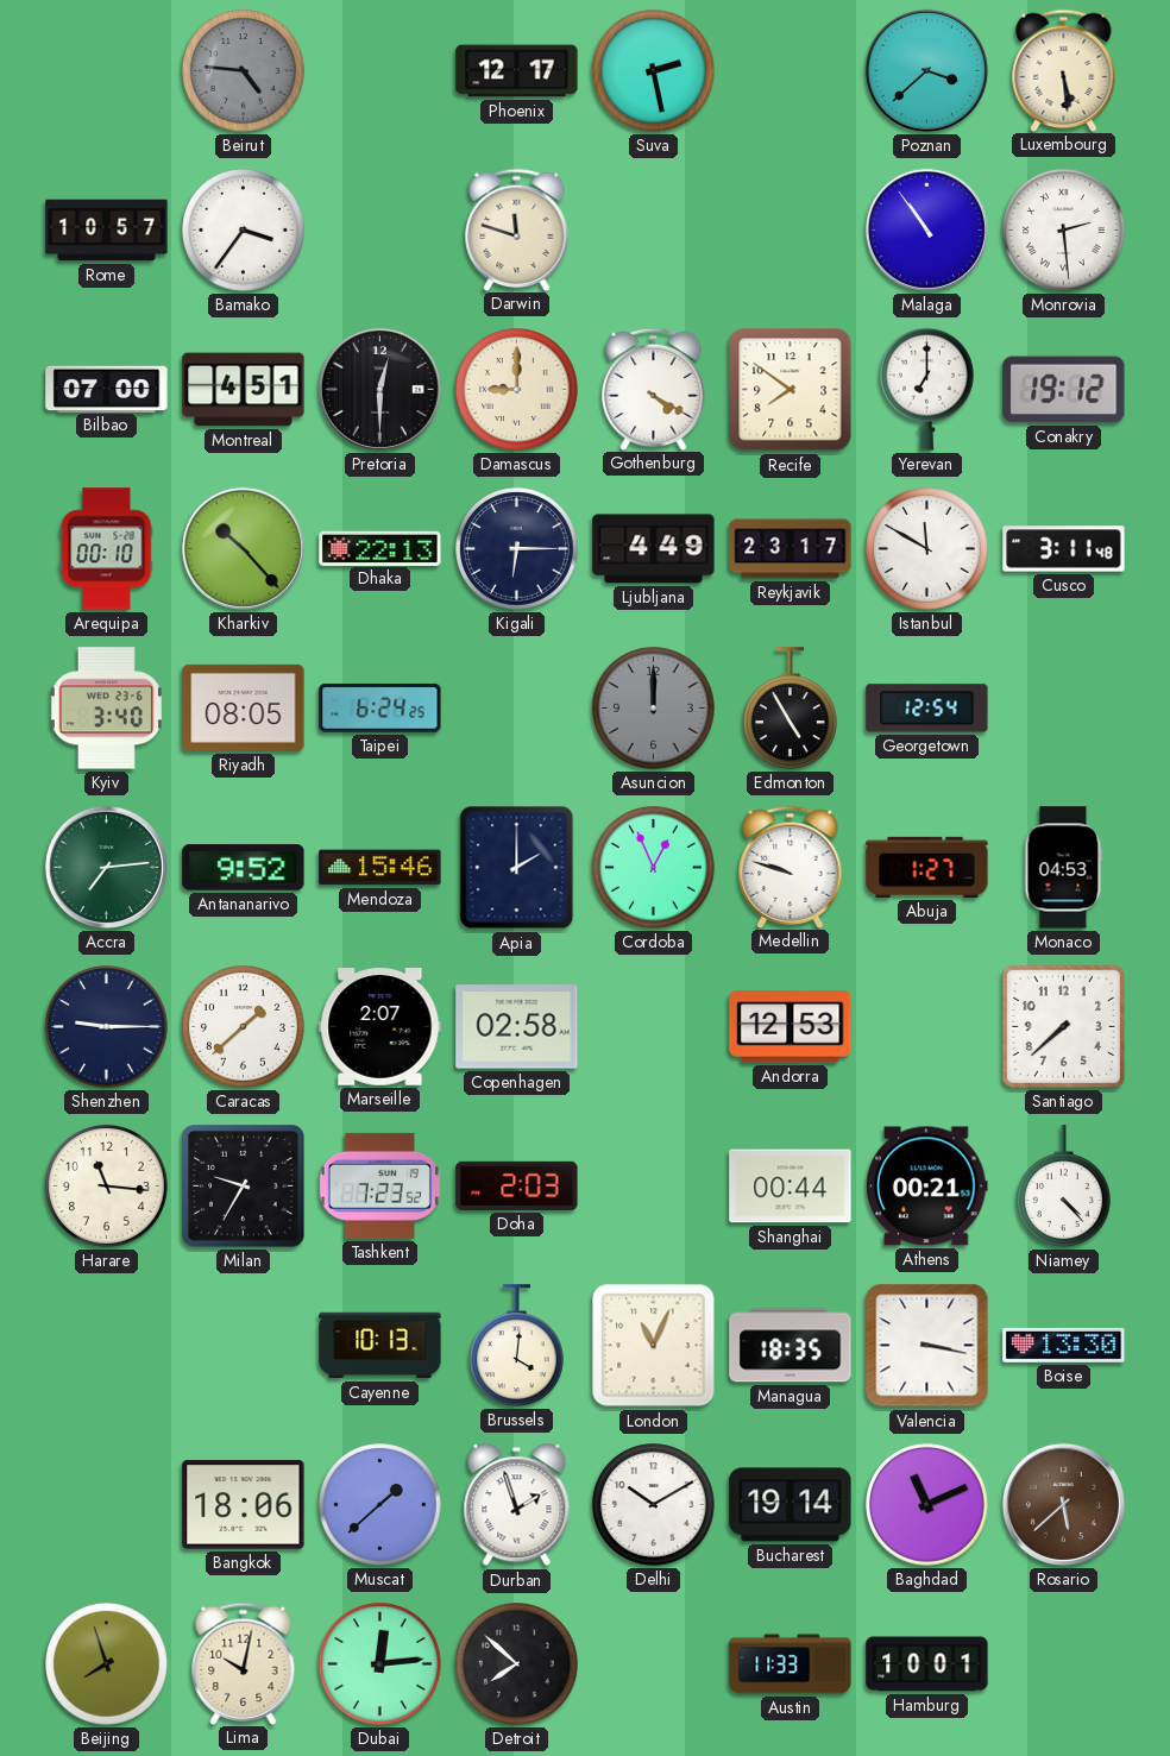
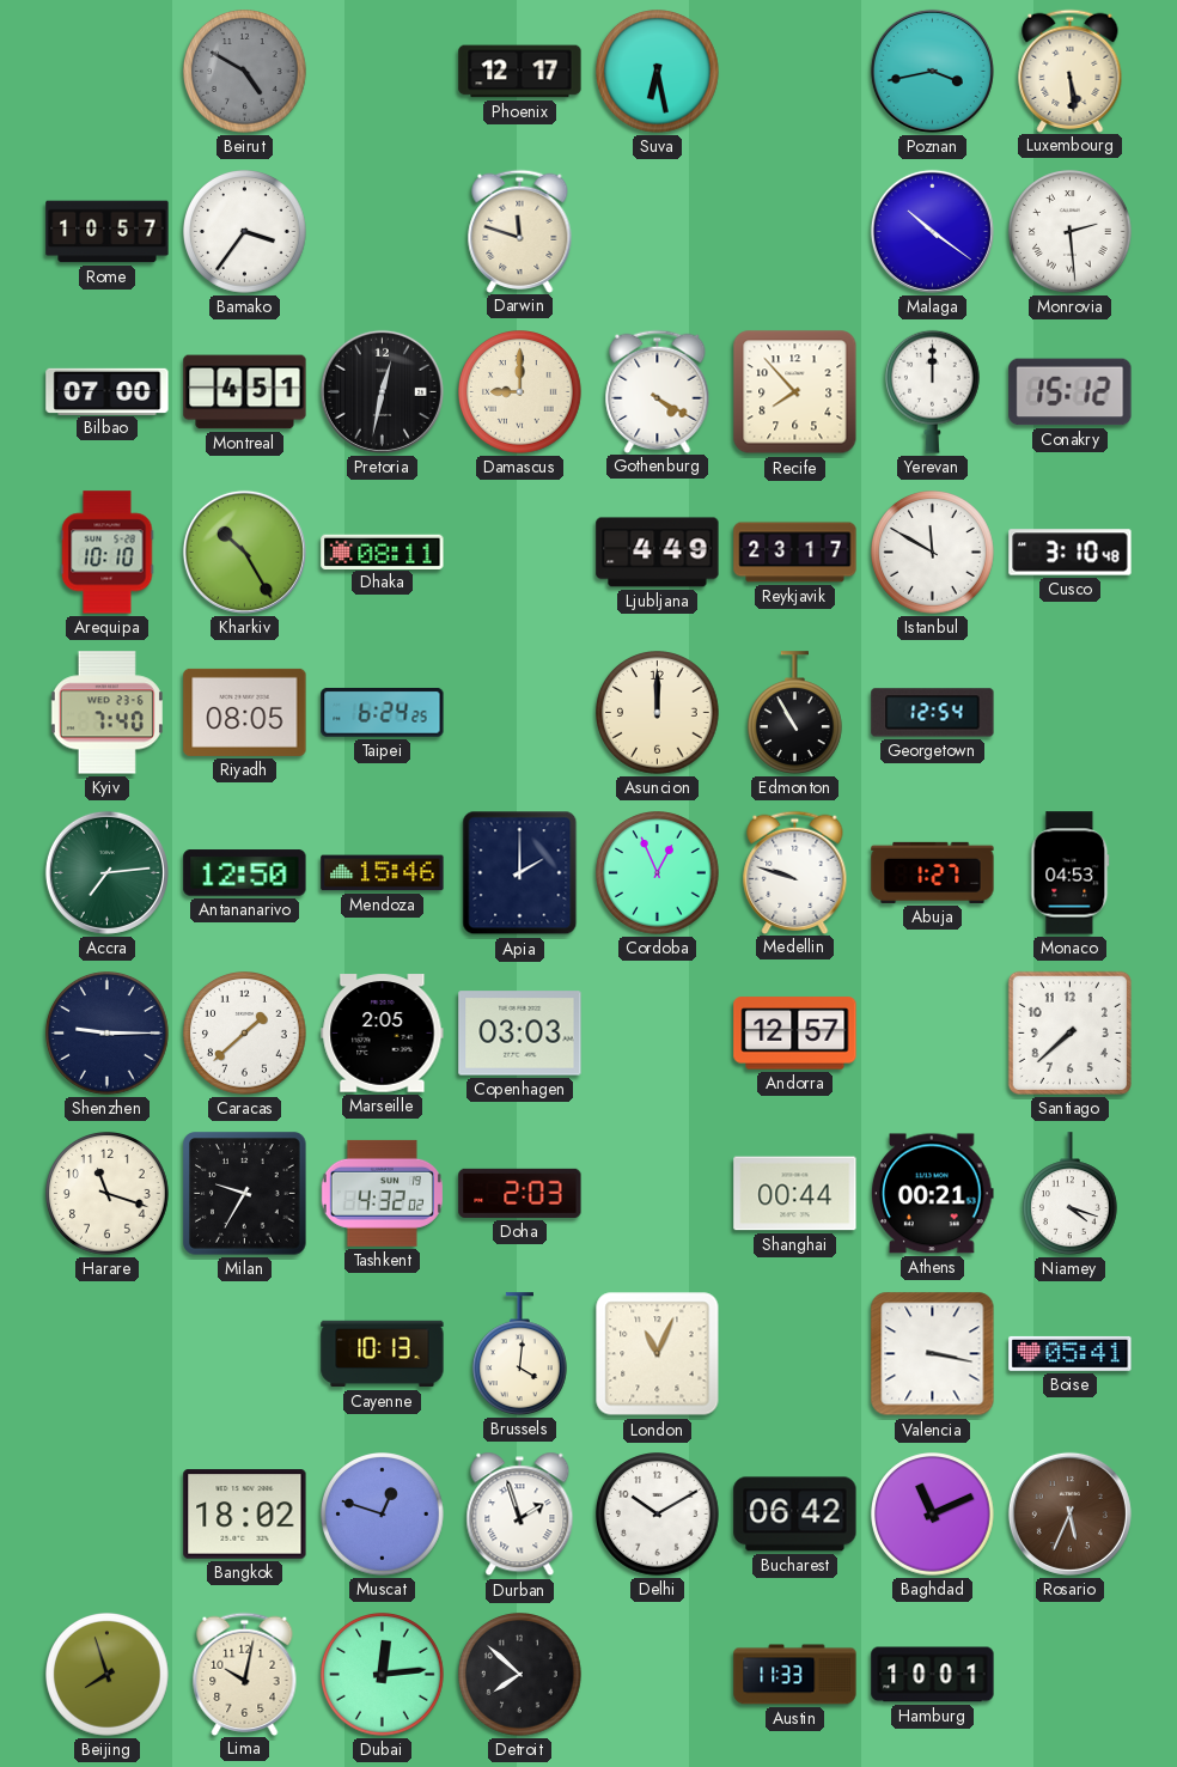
Beirut: 4:46 -> 4:50
Suva: 2:28 -> 6:28
Poznan: 3:38 -> 3:43
Malaga: 10:54 -> 10:21
Pretoria: 12:30 -> 12:32
Recife: 7:51 -> 7:53
Yerevan: 7:00 -> 12:00
Conakry: 19:12 -> 15:12
Arequipa: 00:10 -> 10:10
Kharkiv: 10:23 -> 10:25
Dhaka: 22:13 -> 08:11
Kigali: 6:15 -> none
Cusco: 3:11 -> 3:10
Kyiv: 3:40 -> 7:40
Asuncion dial: grey -> cream
Edmonton: 4:55 -> 10:55
Antananarivo: 9:52 -> 12:50
Marseille: 2:07 -> 2:05
Copenhagen: 02:58 -> 03:03
Andorra: 12:53 -> 12:57
Harare: 11:16 -> 11:18
Tashkent: 7:23 -> 4:32
Niamey: 4:23 -> 4:18
Managua: 18:35 -> none
Boise: 13:30 -> 05:41
Bangkok: 18:06 -> 18:02
Muscat: 1:38 -> 12:48
Bucharest: 19:14 -> 06:42
Rosario: 5:38 -> 5:34
